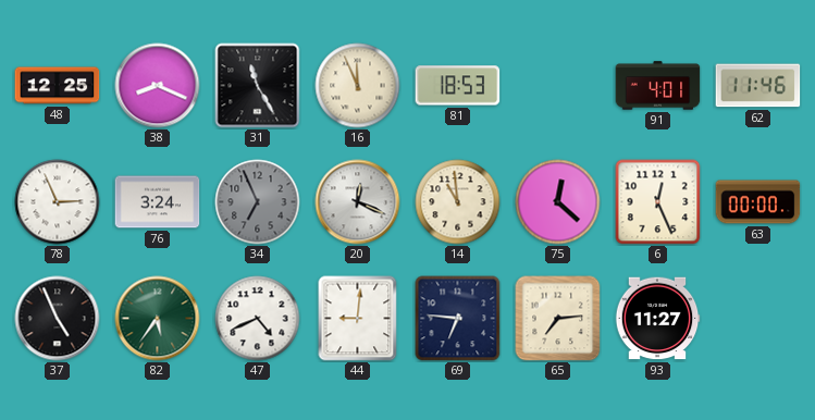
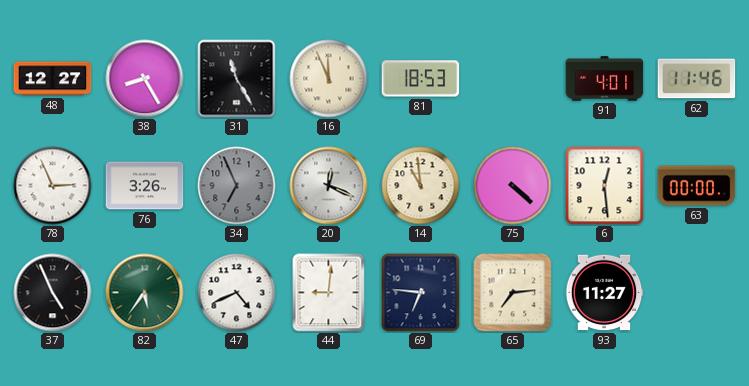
48: 12:25 -> 12:27
38: 8:19 -> 8:25
76: 3:24 -> 3:26
75: 12:22 -> 4:22
6: 12:26 -> 12:29
